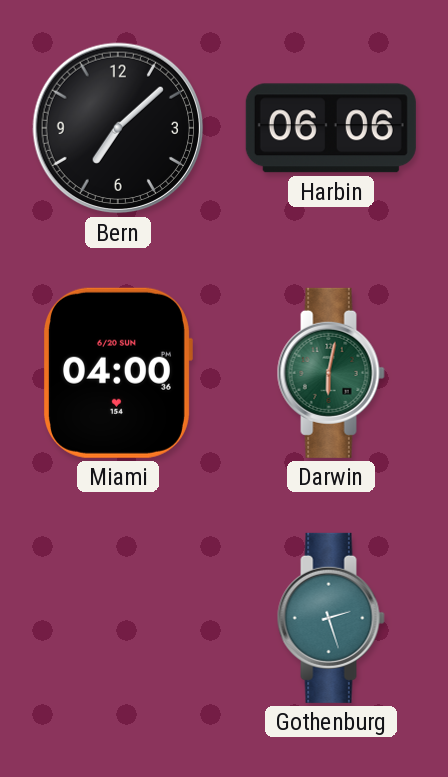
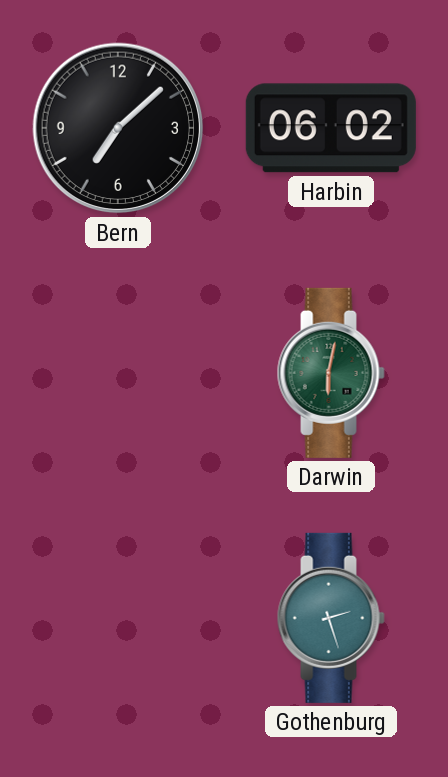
Harbin: 06:06 -> 06:02
Miami: 04:00 -> none
